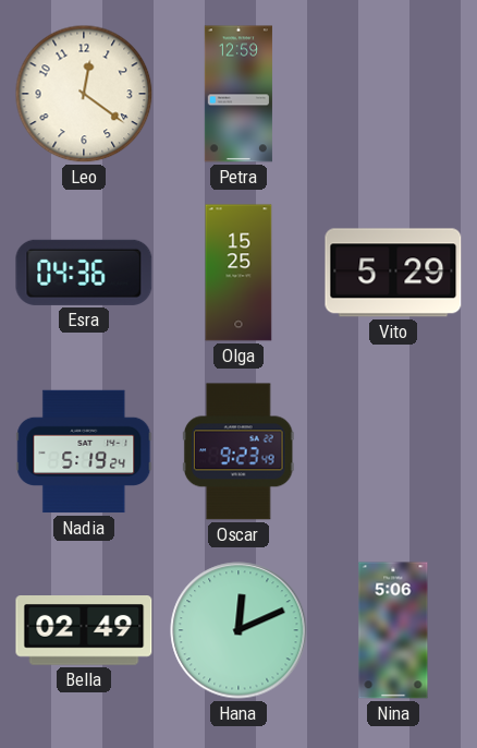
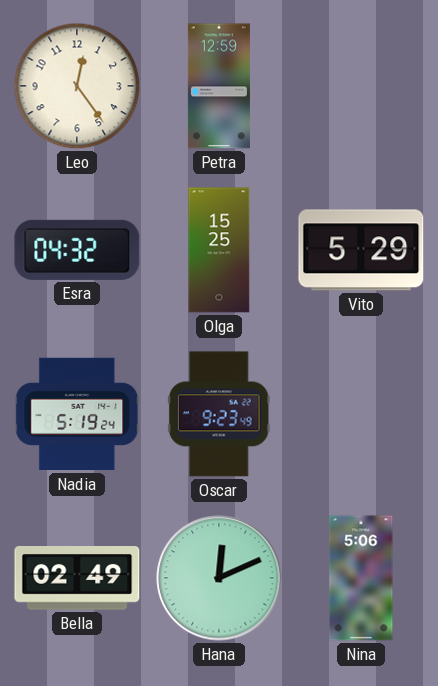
Leo: 12:21 -> 12:24
Esra: 04:36 -> 04:32
